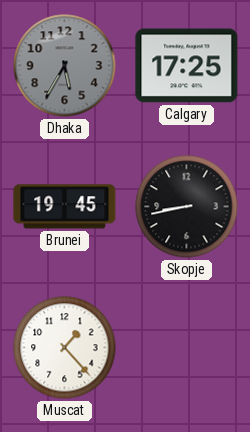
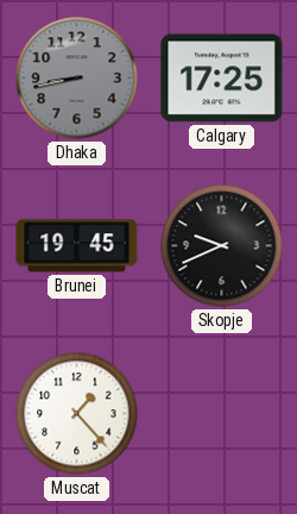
Dhaka: 5:35 -> 8:43
Skopje: 8:43 -> 9:41
